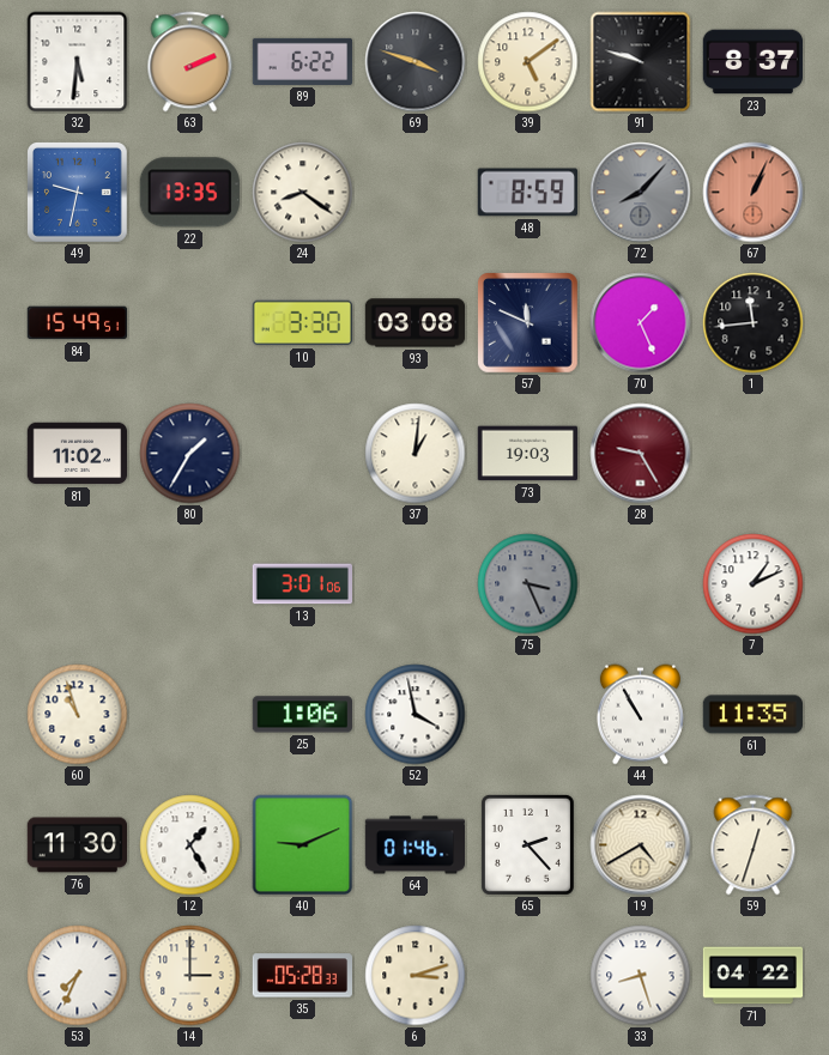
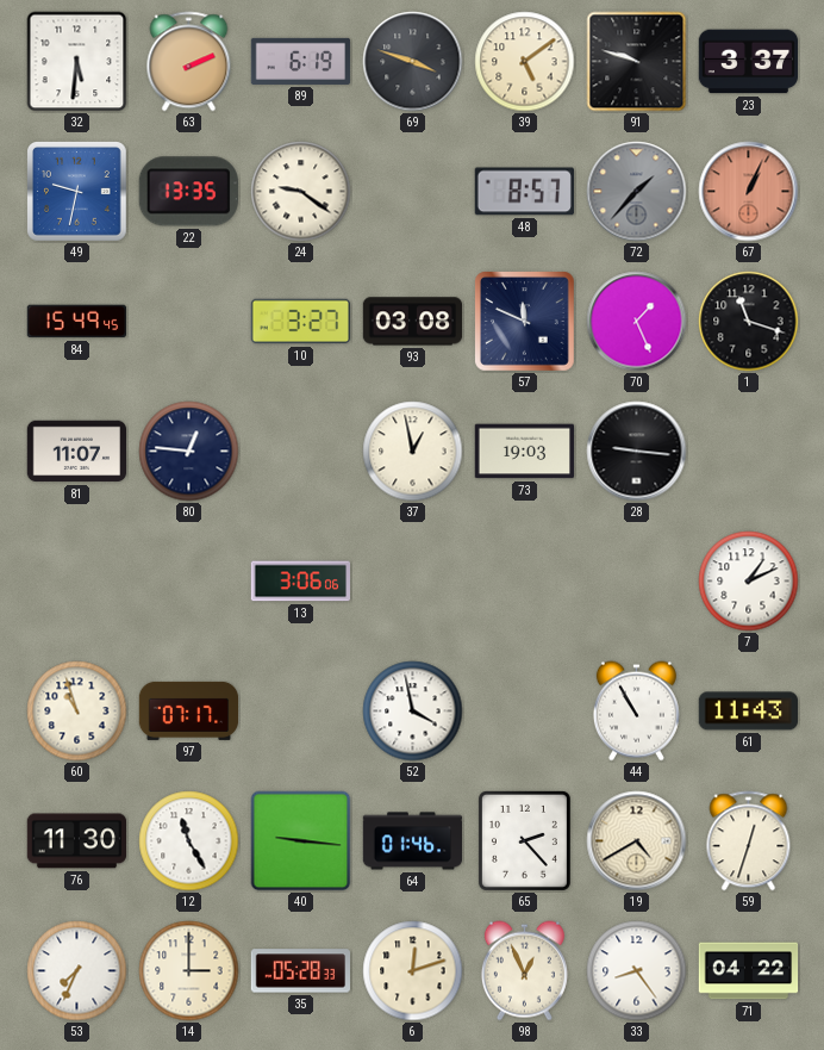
89: 6:22 -> 6:19
23: 8:37 -> 3:37
24: 8:21 -> 9:21
48: 8:59 -> 8:57
72: 8:07 -> 1:37
84: 15:49:51 -> 15:49:45
10: 3:30 -> 3:27
1: 11:44 -> 11:18
81: 11:02 -> 11:07
80: 1:35 -> 12:46
37: 1:01 -> 12:58
28: 9:25 -> 9:16
28 dial: burgundy -> black
13: 3:01 -> 3:06
75: 3:26 -> none
97: none -> 07:17
25: 1:06 -> none
61: 11:35 -> 11:43
12: 1:25 -> 11:25
40: 9:11 -> 9:16
6: 3:12 -> 12:12
98: none -> 12:56
33: 8:27 -> 8:24
